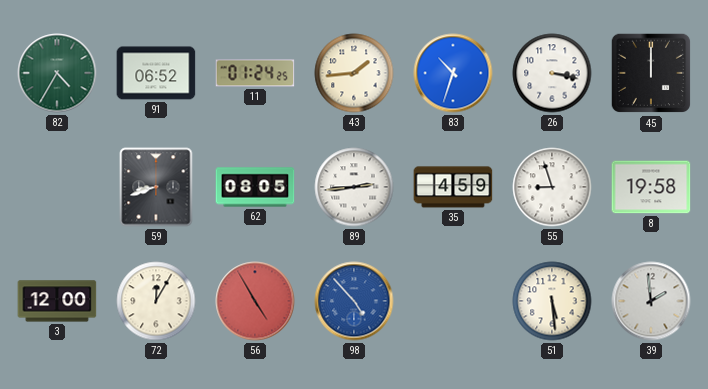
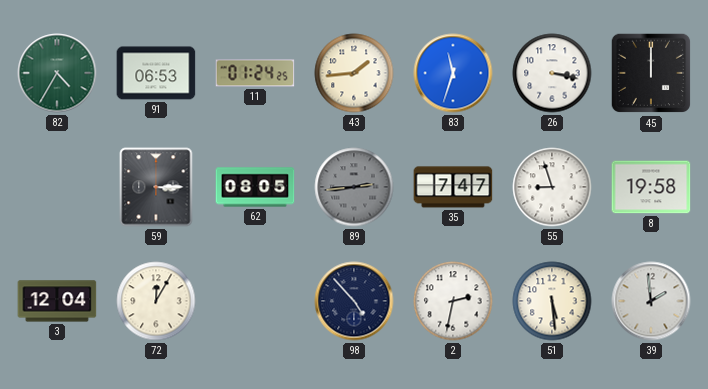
91: 06:52 -> 06:53
83: 10:33 -> 11:33
59: 8:42 -> 3:15
89 dial: white -> grey
35: 4:59 -> 7:47
3: 12:00 -> 12:04
56: 4:55 -> none
98 dial: blue -> navy
2: none -> 2:32
